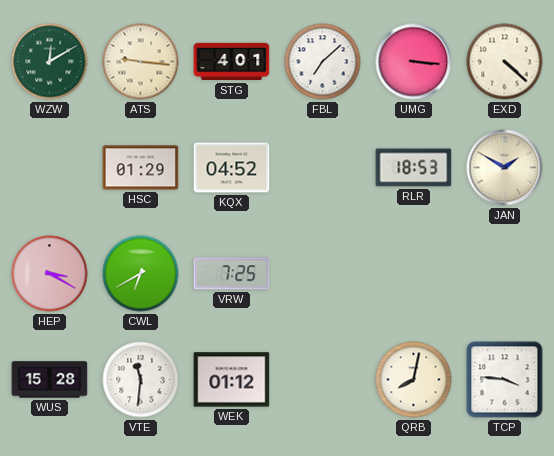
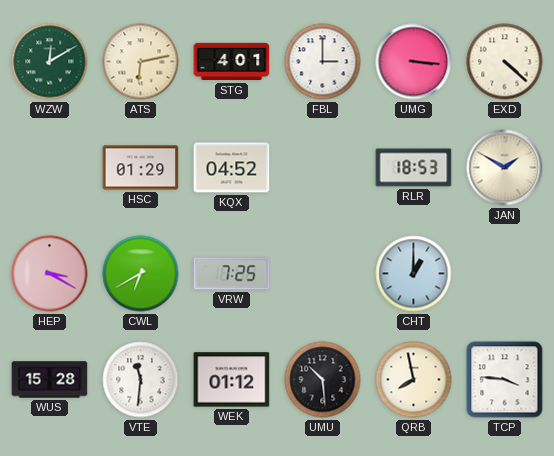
ATS: 9:16 -> 6:13
FBL: 7:08 -> 3:00
CHT: none -> 1:00
UMU: none -> 10:29
QRB: 8:02 -> 7:58
